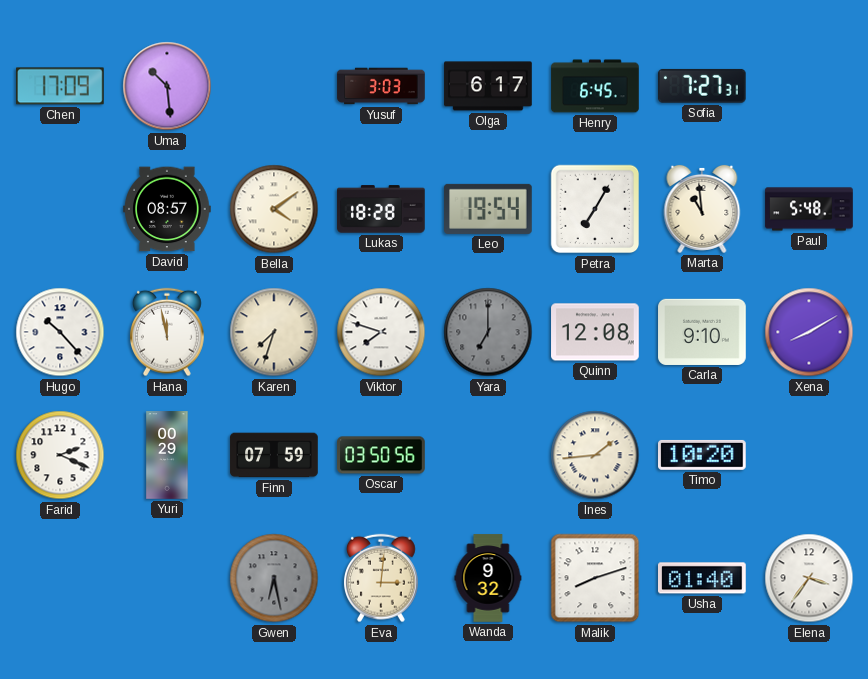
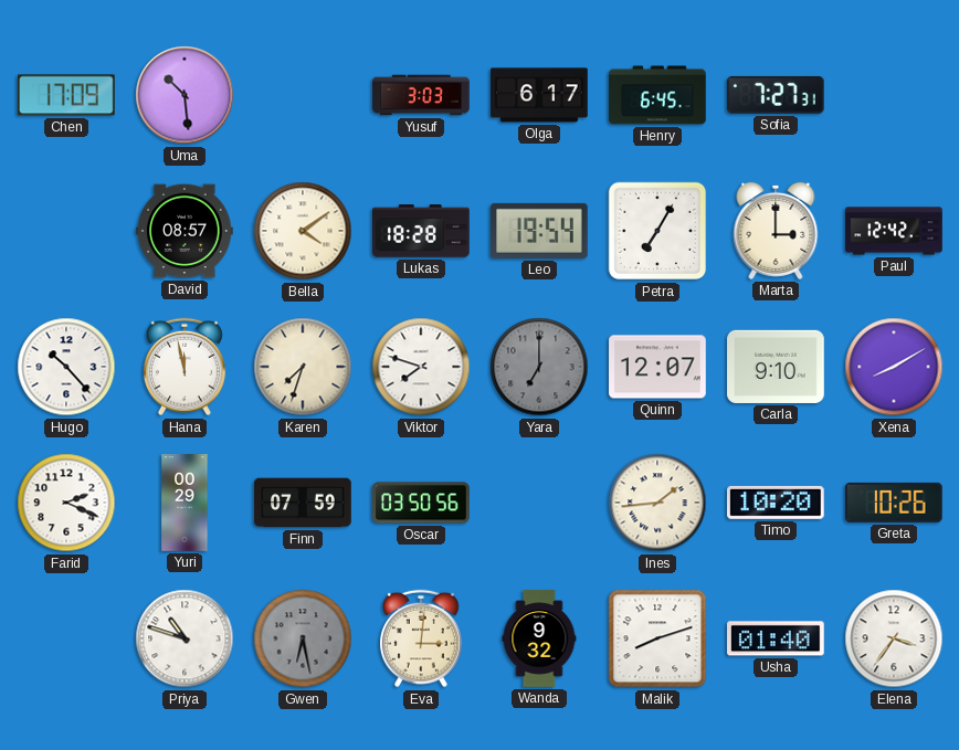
Marta: 10:59 -> 3:00
Paul: 5:48 -> 12:42
Quinn: 12:08 -> 12:07
Greta: none -> 10:26
Priya: none -> 10:48
